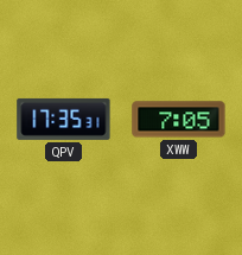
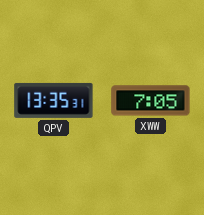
QPV: 17:35 -> 13:35
